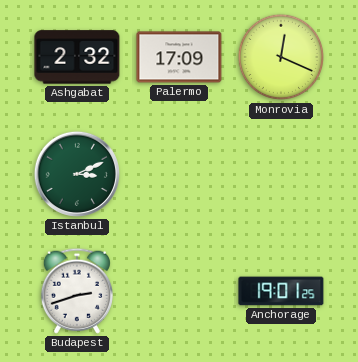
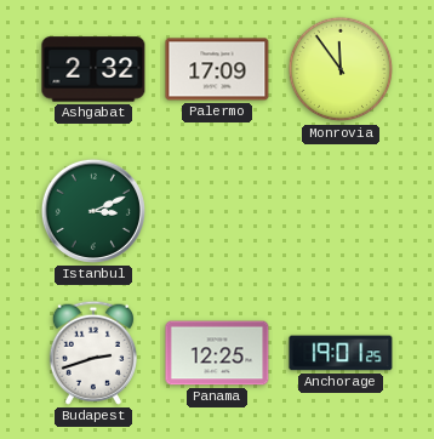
Monrovia: 12:19 -> 11:54
Panama: none -> 12:25
